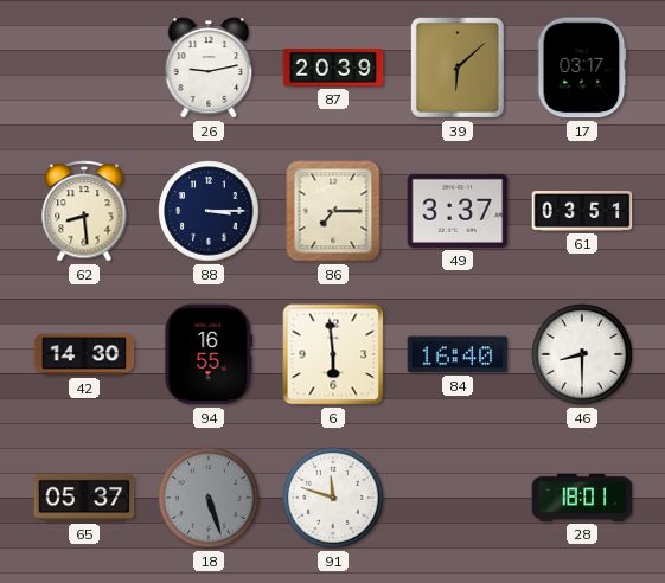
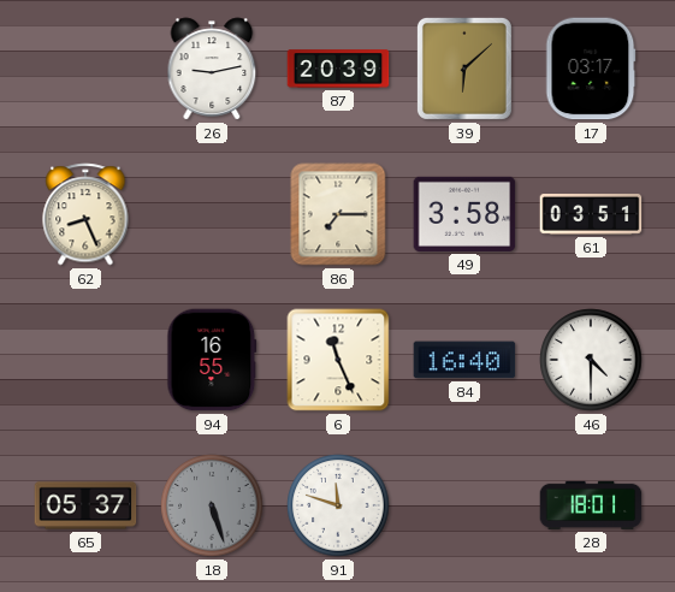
62: 8:29 -> 8:26
88: 3:15 -> none
49: 3:37 -> 3:58
42: 14:30 -> none
6: 5:59 -> 11:26
46: 8:30 -> 4:30
